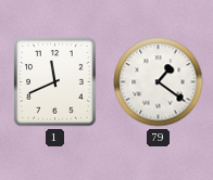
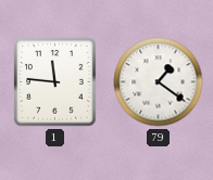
1: 11:41 -> 11:46
